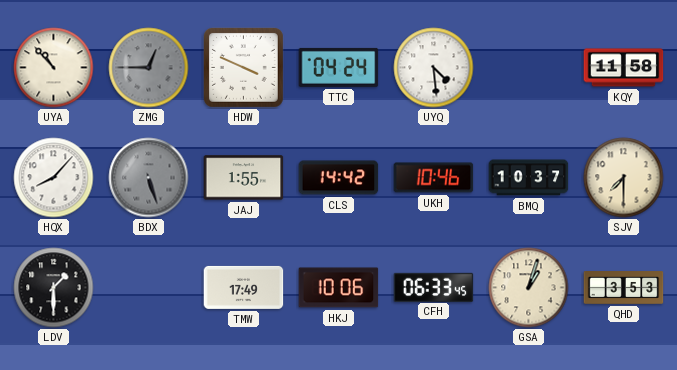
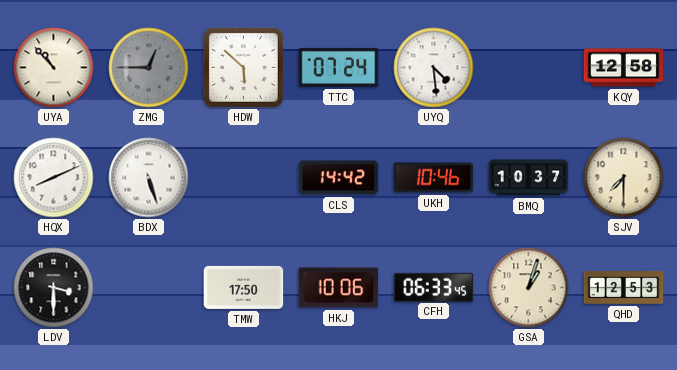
HDW: 3:49 -> 5:52
TTC: 04:24 -> 07:24
KQY: 11:58 -> 12:58
HQX: 8:07 -> 8:11
BDX dial: grey -> white
JAJ: 1:55 -> none
LDV: 1:30 -> 3:30
TMW: 17:49 -> 17:50
QHD: 3:53 -> 12:53
